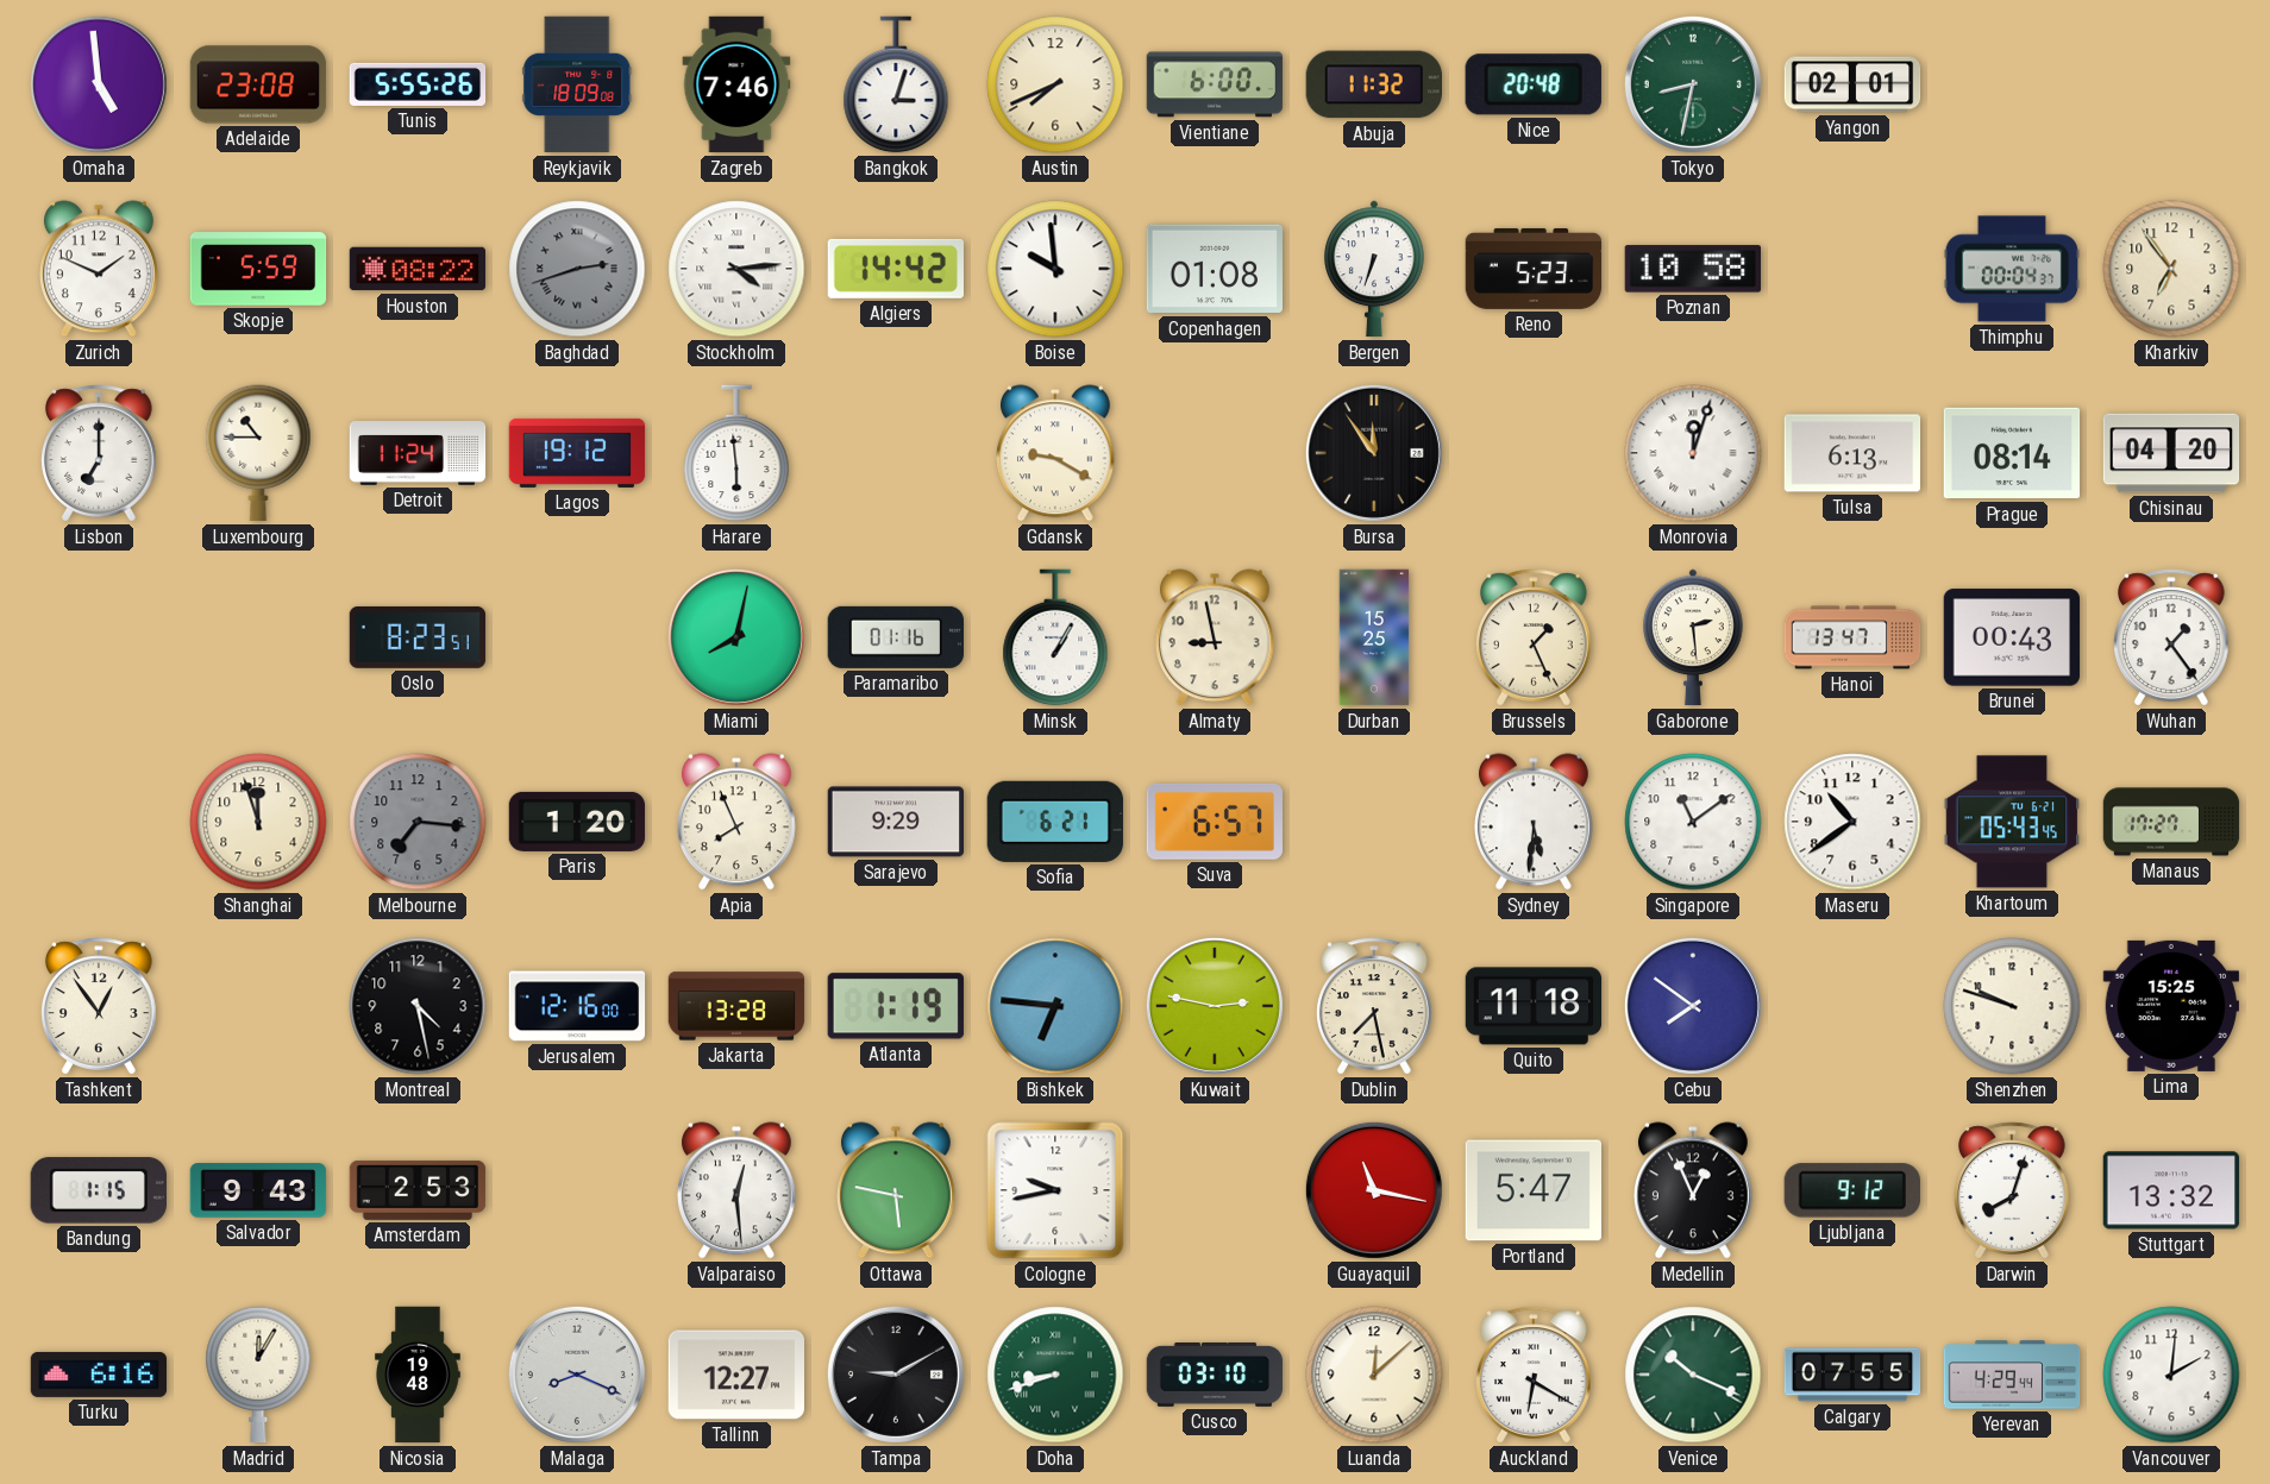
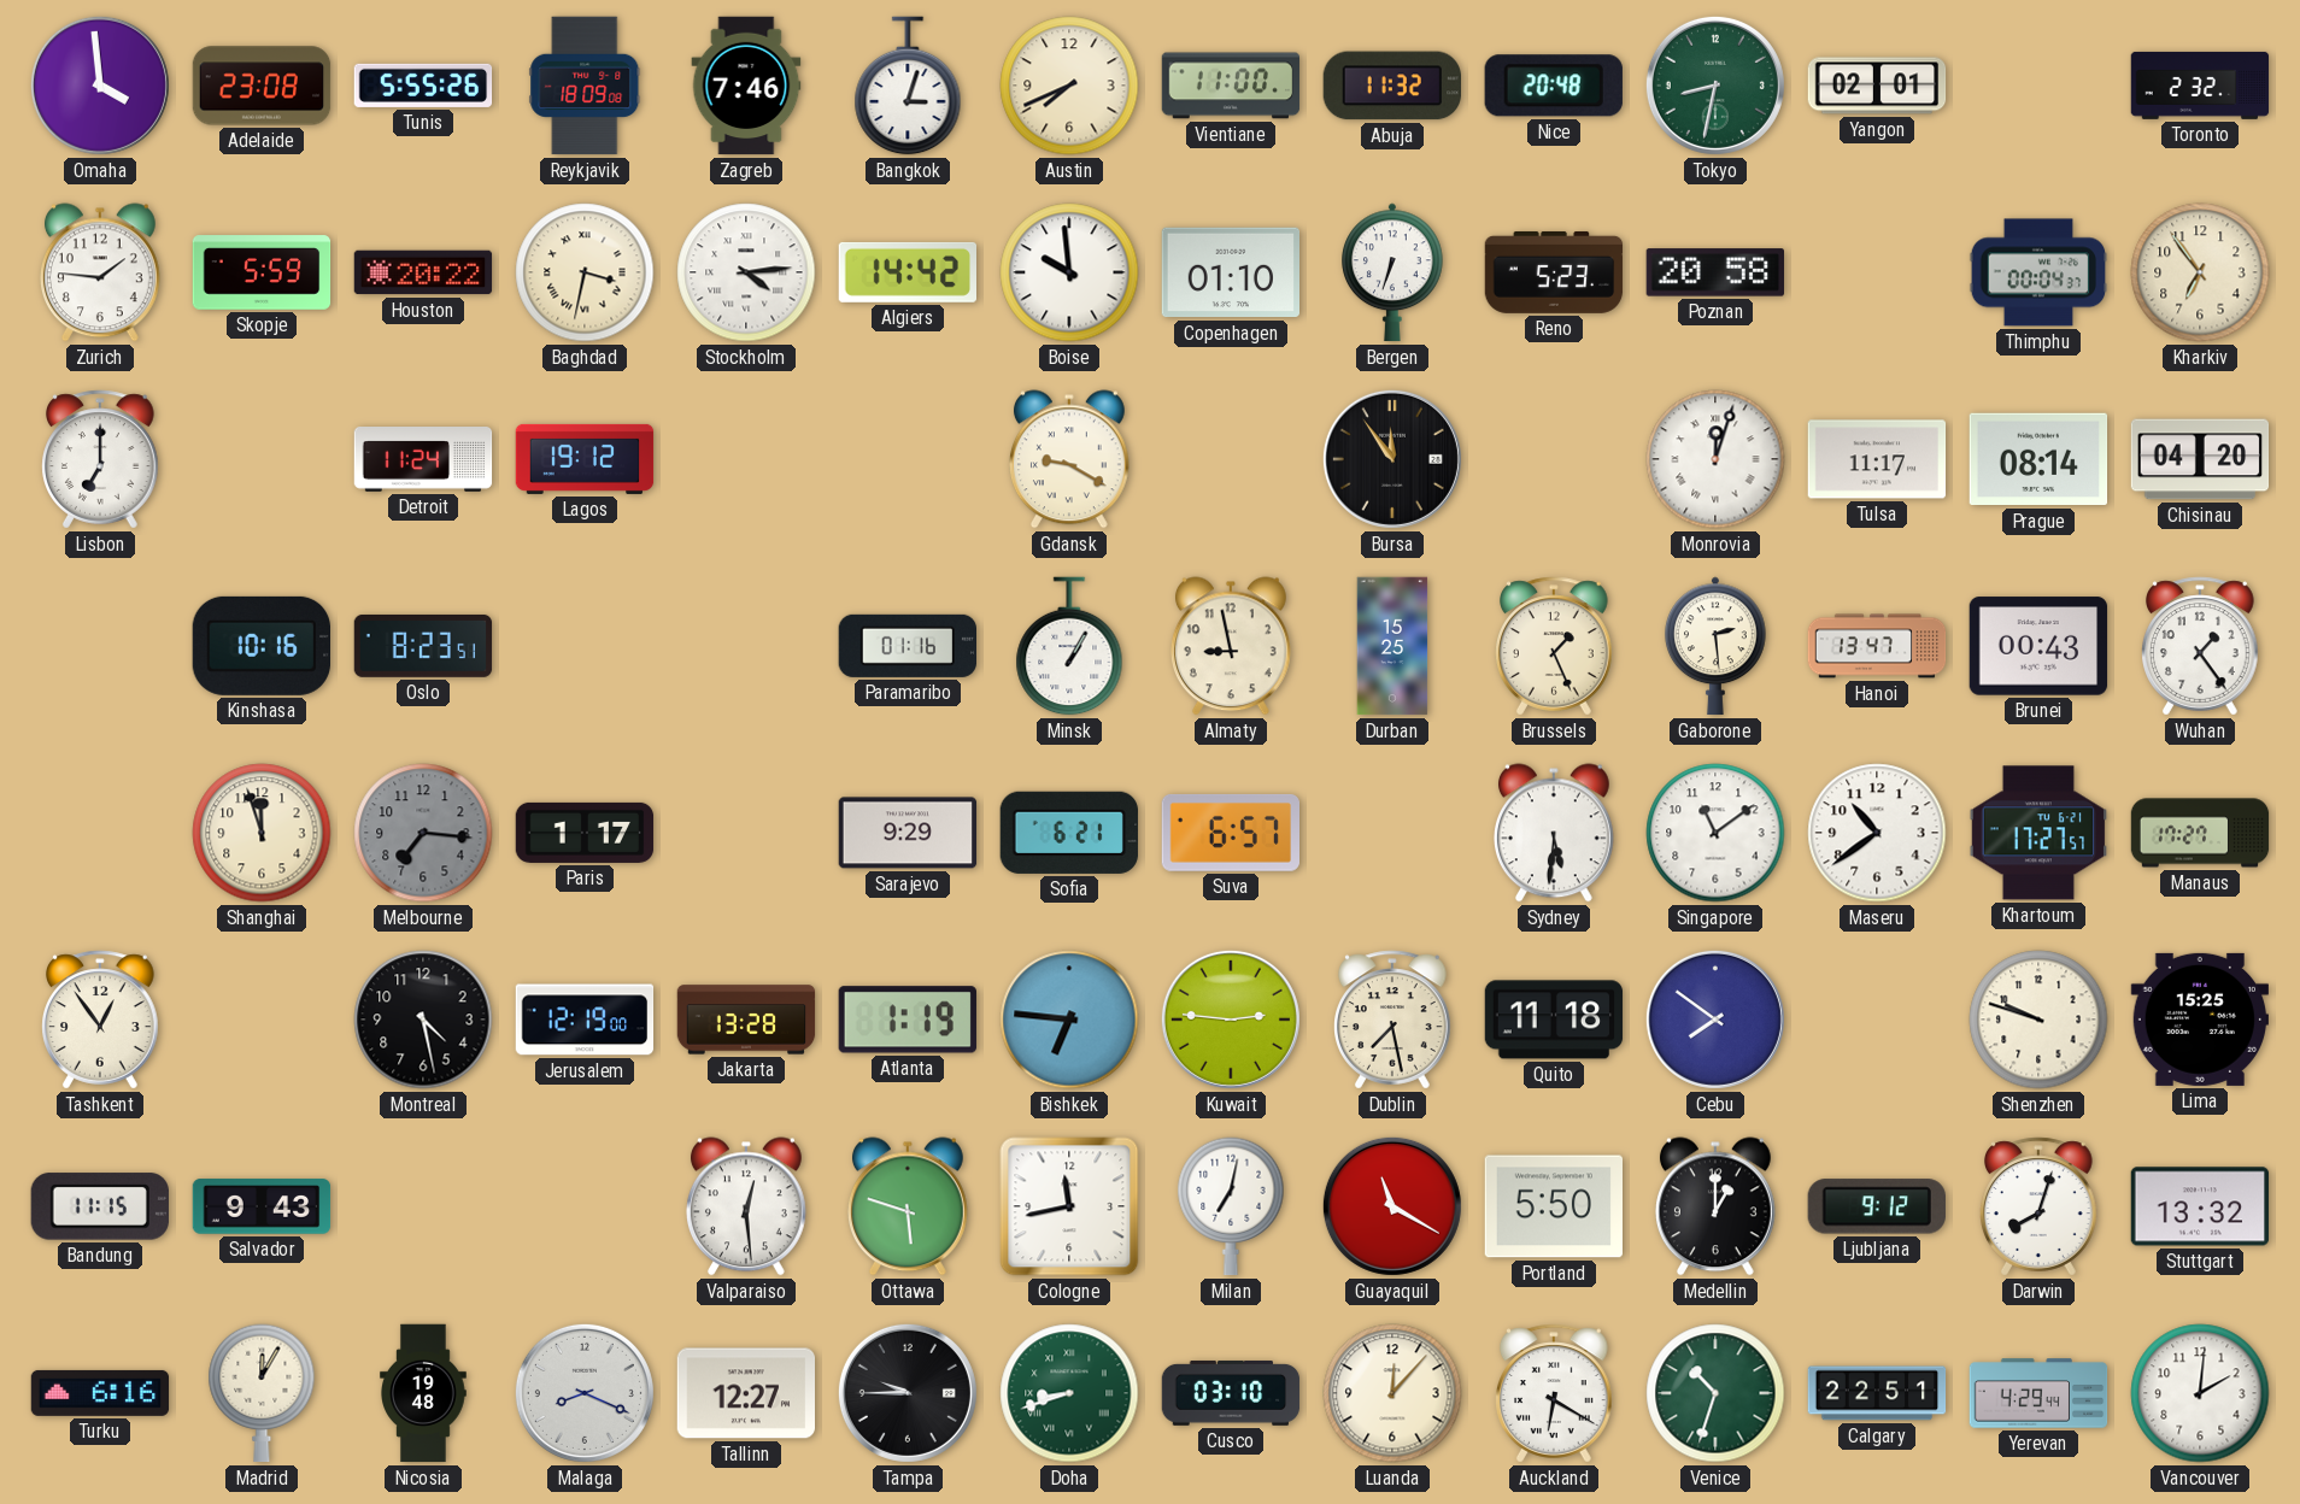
Omaha: 4:59 -> 3:59
Vientiane: 6:00 -> 11:00
Toronto: none -> 2:32
Zurich: 1:49 -> 1:46
Houston: 08:22 -> 20:22
Baghdad: 2:42 -> 3:32
Baghdad dial: grey -> cream
Copenhagen: 01:08 -> 01:10
Poznan: 10:58 -> 20:58
Luxembourg: 10:45 -> none
Harare: 5:59 -> none
Tulsa: 6:13 -> 11:17
Kinshasa: none -> 10:16
Miami: 8:02 -> none
Paris: 1:20 -> 1:17
Apia: 7:56 -> none
Khartoum: 05:43 -> 17:27
Jerusalem: 12:16 -> 12:19
Kuwait: 2:47 -> 2:46
Bandung: 1:15 -> 11:15
Amsterdam: 2:53 -> none
Ottawa: 5:47 -> 5:48
Cologne: 9:43 -> 11:43
Milan: none -> 7:02
Guayaquil: 11:17 -> 11:20
Portland: 5:47 -> 5:50
Medellin: 12:56 -> 1:00
Tampa: 9:10 -> 9:45
Luanda: 12:08 -> 12:07
Venice: 10:19 -> 10:33
Calgary: 07:55 -> 22:51
